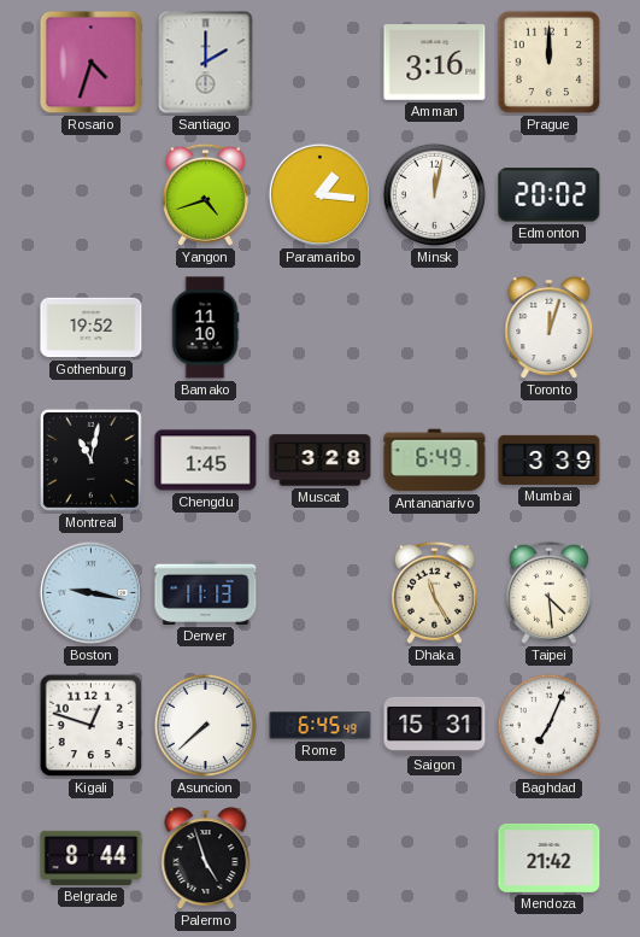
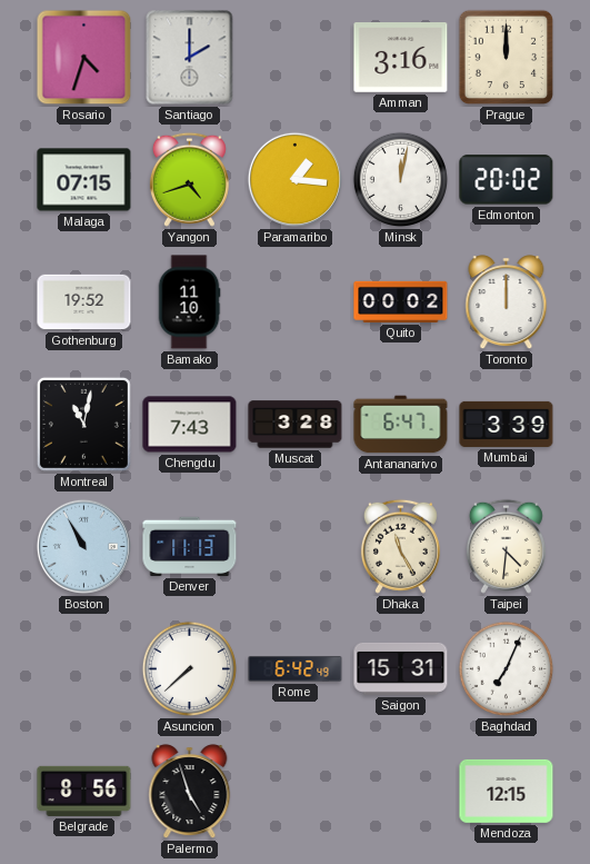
Malaga: none -> 07:15
Quito: none -> 00:02
Toronto: 12:03 -> 12:00
Chengdu: 1:45 -> 7:43
Antananarivo: 6:49 -> 6:47
Boston: 9:17 -> 10:55
Taipei: 4:29 -> 4:31
Kigali: 12:48 -> none
Rome: 6:45 -> 6:42
Belgrade: 8:44 -> 8:56
Mendoza: 21:42 -> 12:15
